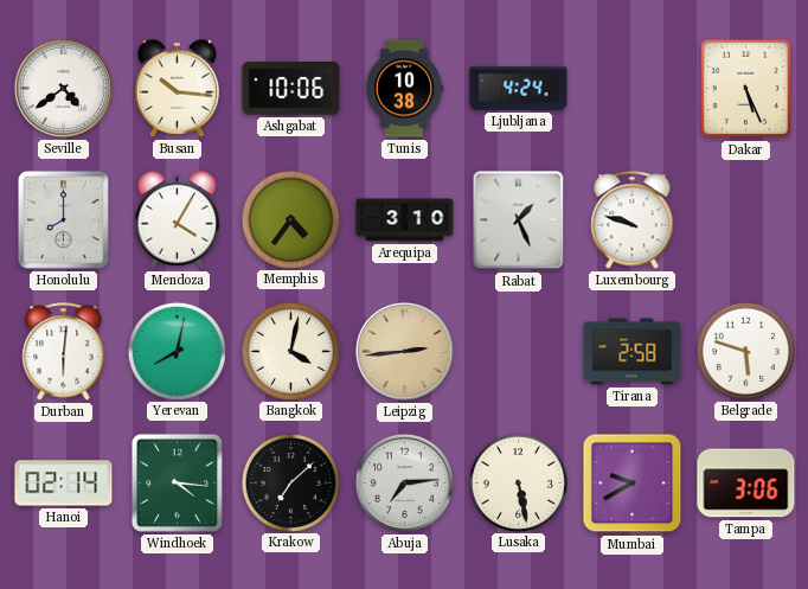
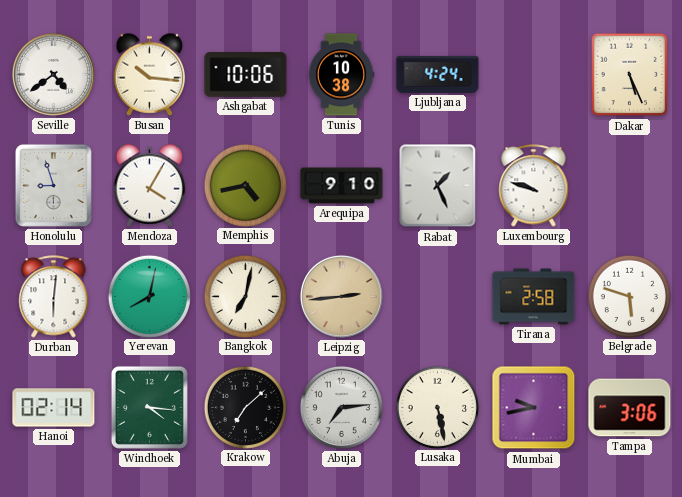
Honolulu: 8:00 -> 8:57
Memphis: 4:36 -> 4:43
Arequipa: 3:10 -> 9:10
Bangkok: 4:02 -> 7:02
Mumbai: 9:40 -> 9:43
